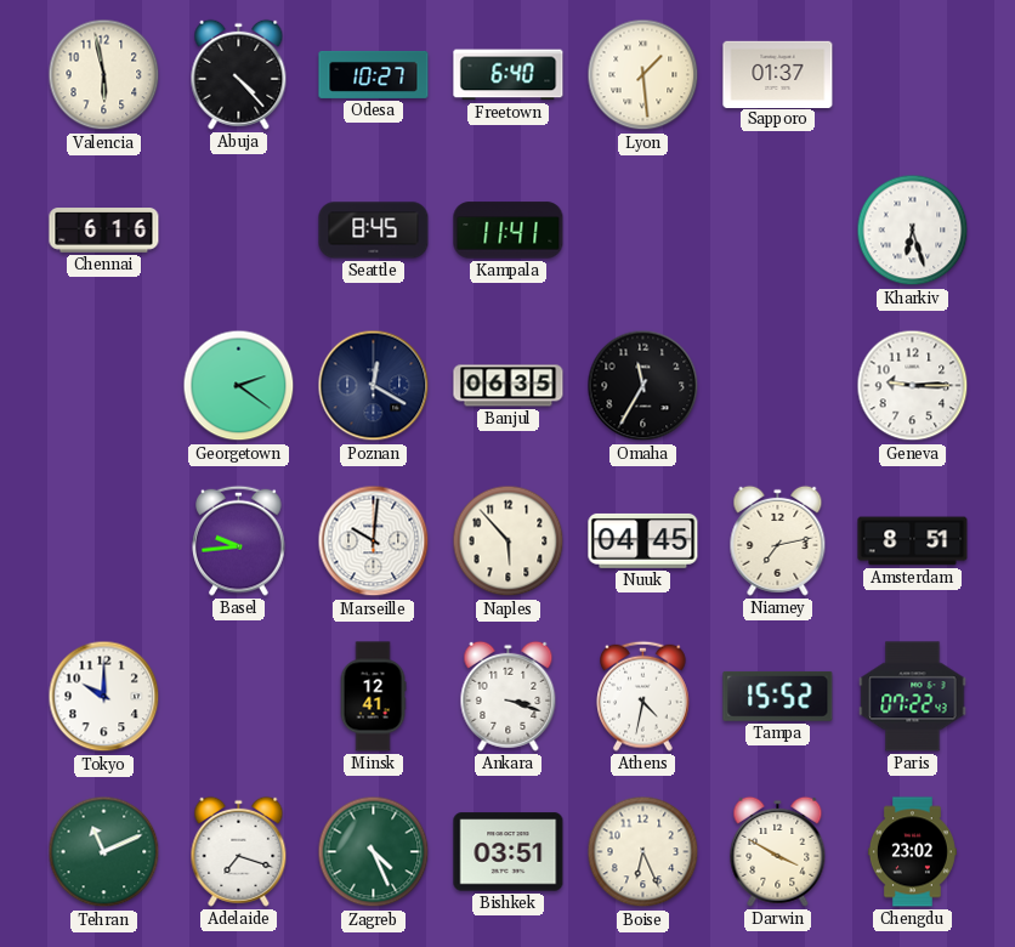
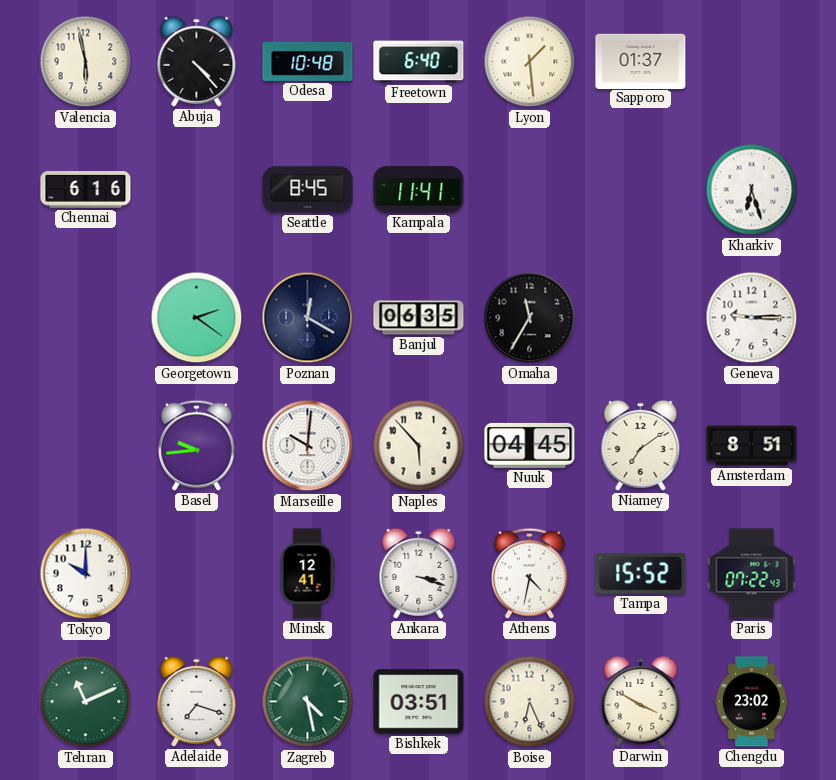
Odesa: 10:27 -> 10:48
Niamey: 7:13 -> 7:09
Zagreb: 4:26 -> 4:28
